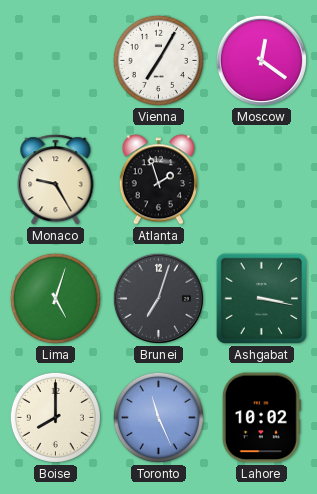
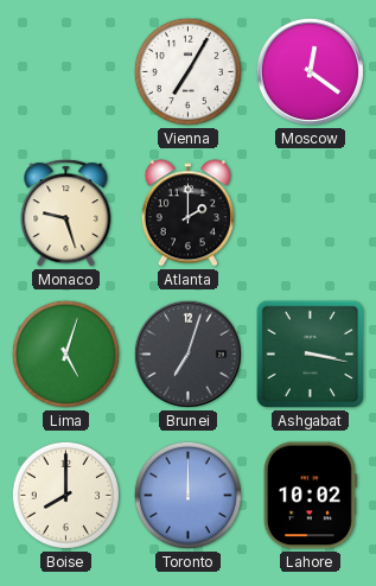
Monaco: 9:25 -> 9:27
Atlanta: 1:57 -> 2:00
Toronto: 11:26 -> 12:00
